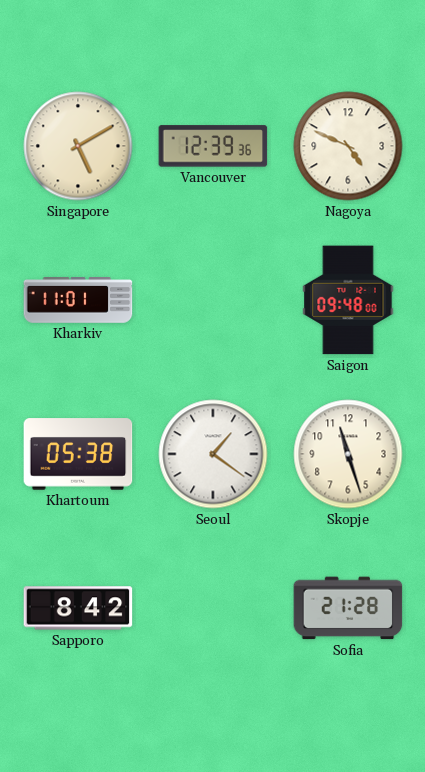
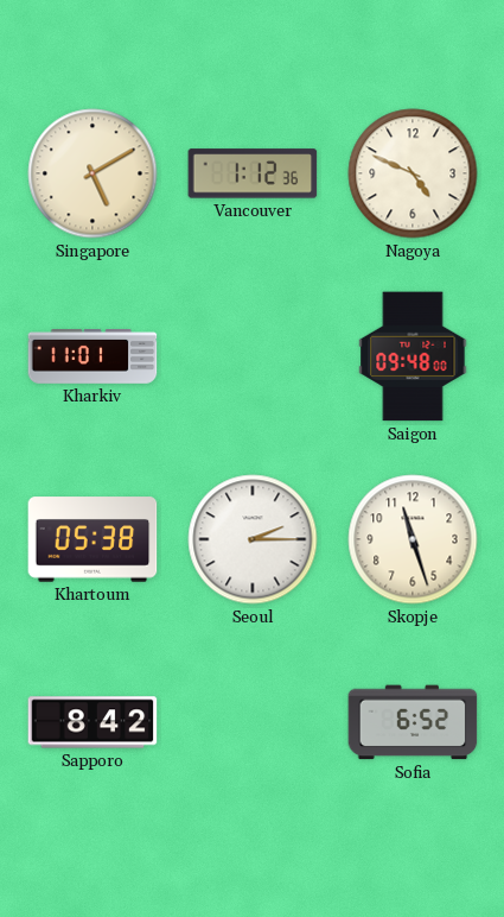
Vancouver: 12:39 -> 1:12
Seoul: 1:21 -> 2:15
Sofia: 21:28 -> 6:52
